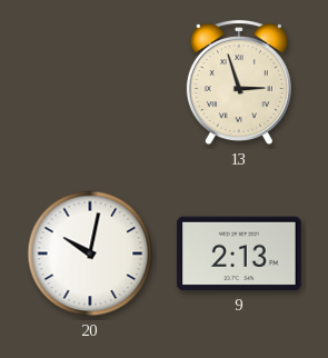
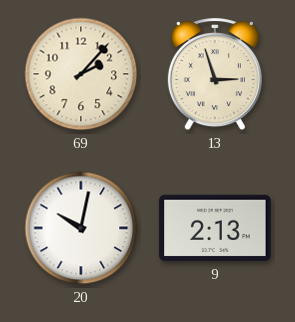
69: none -> 2:07
